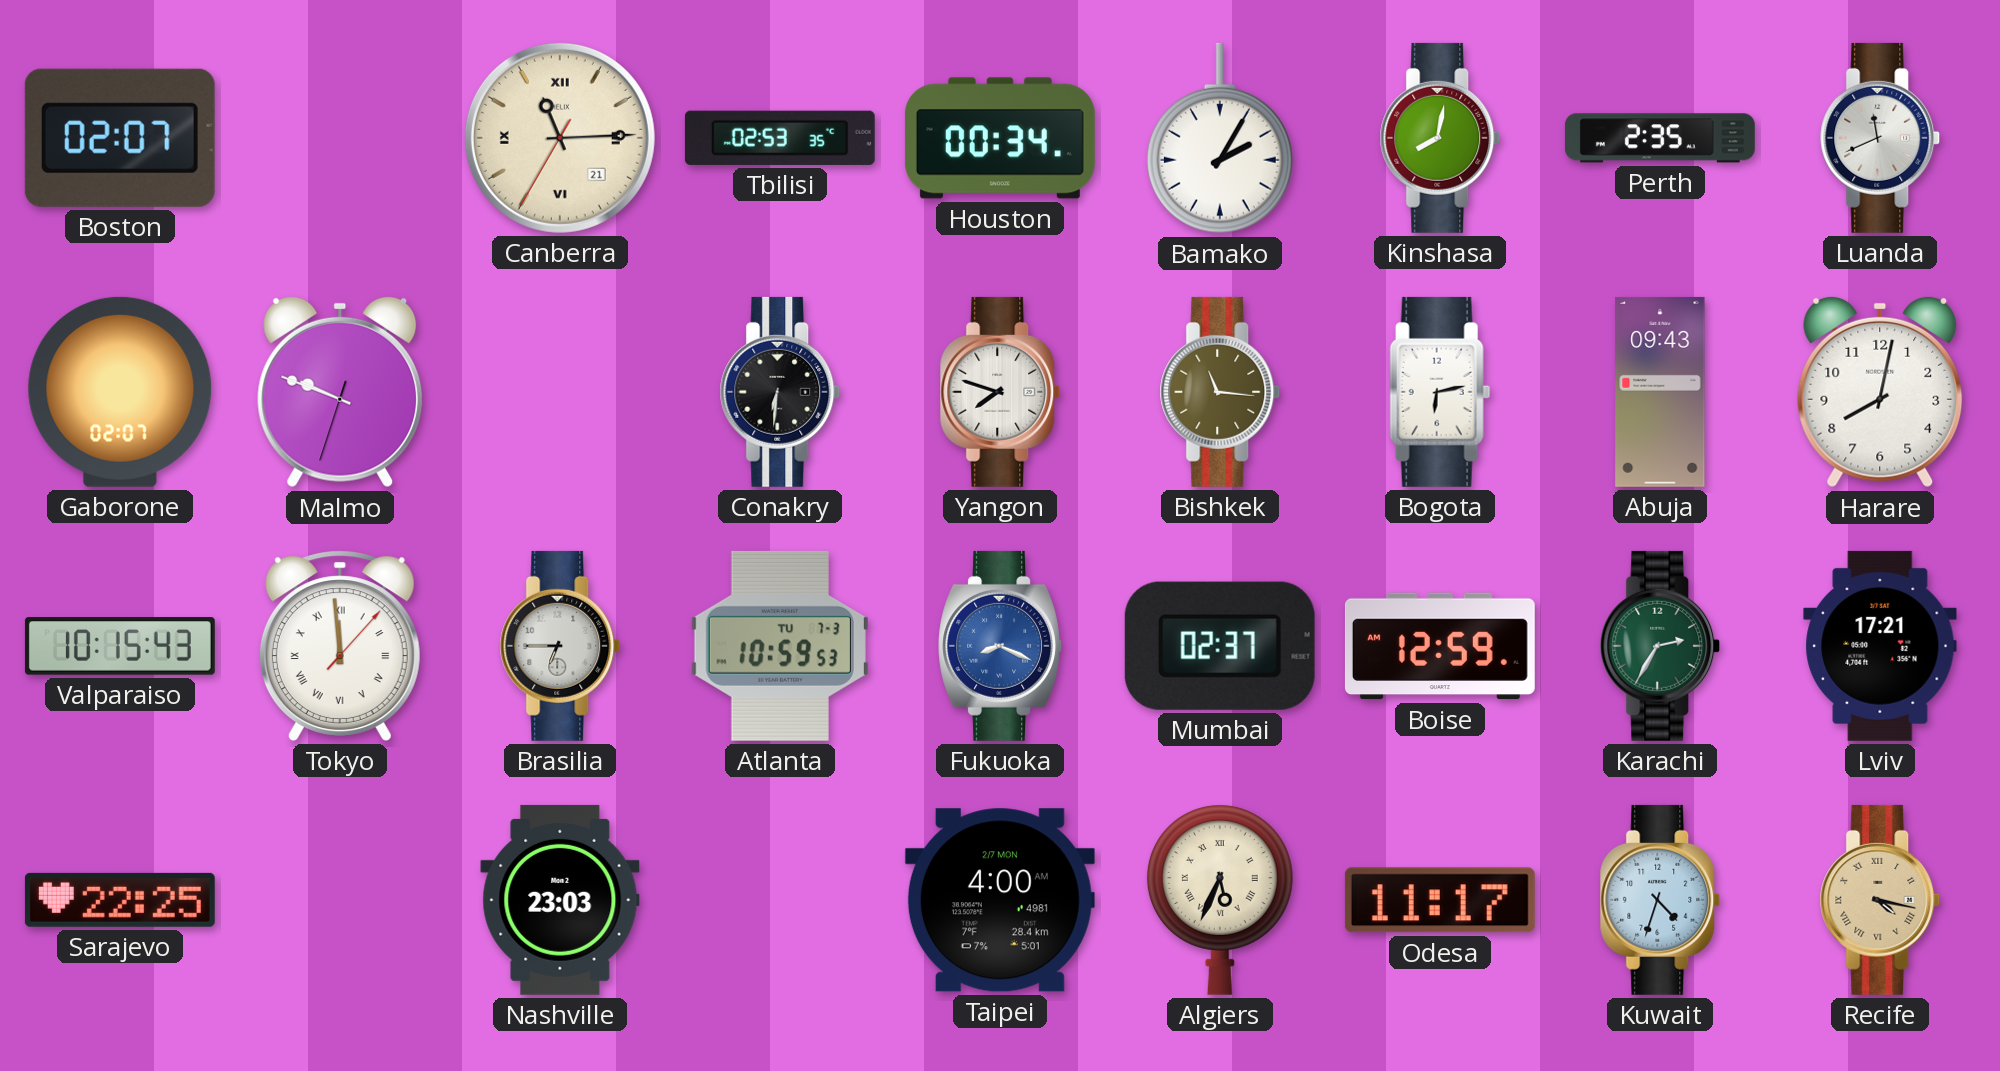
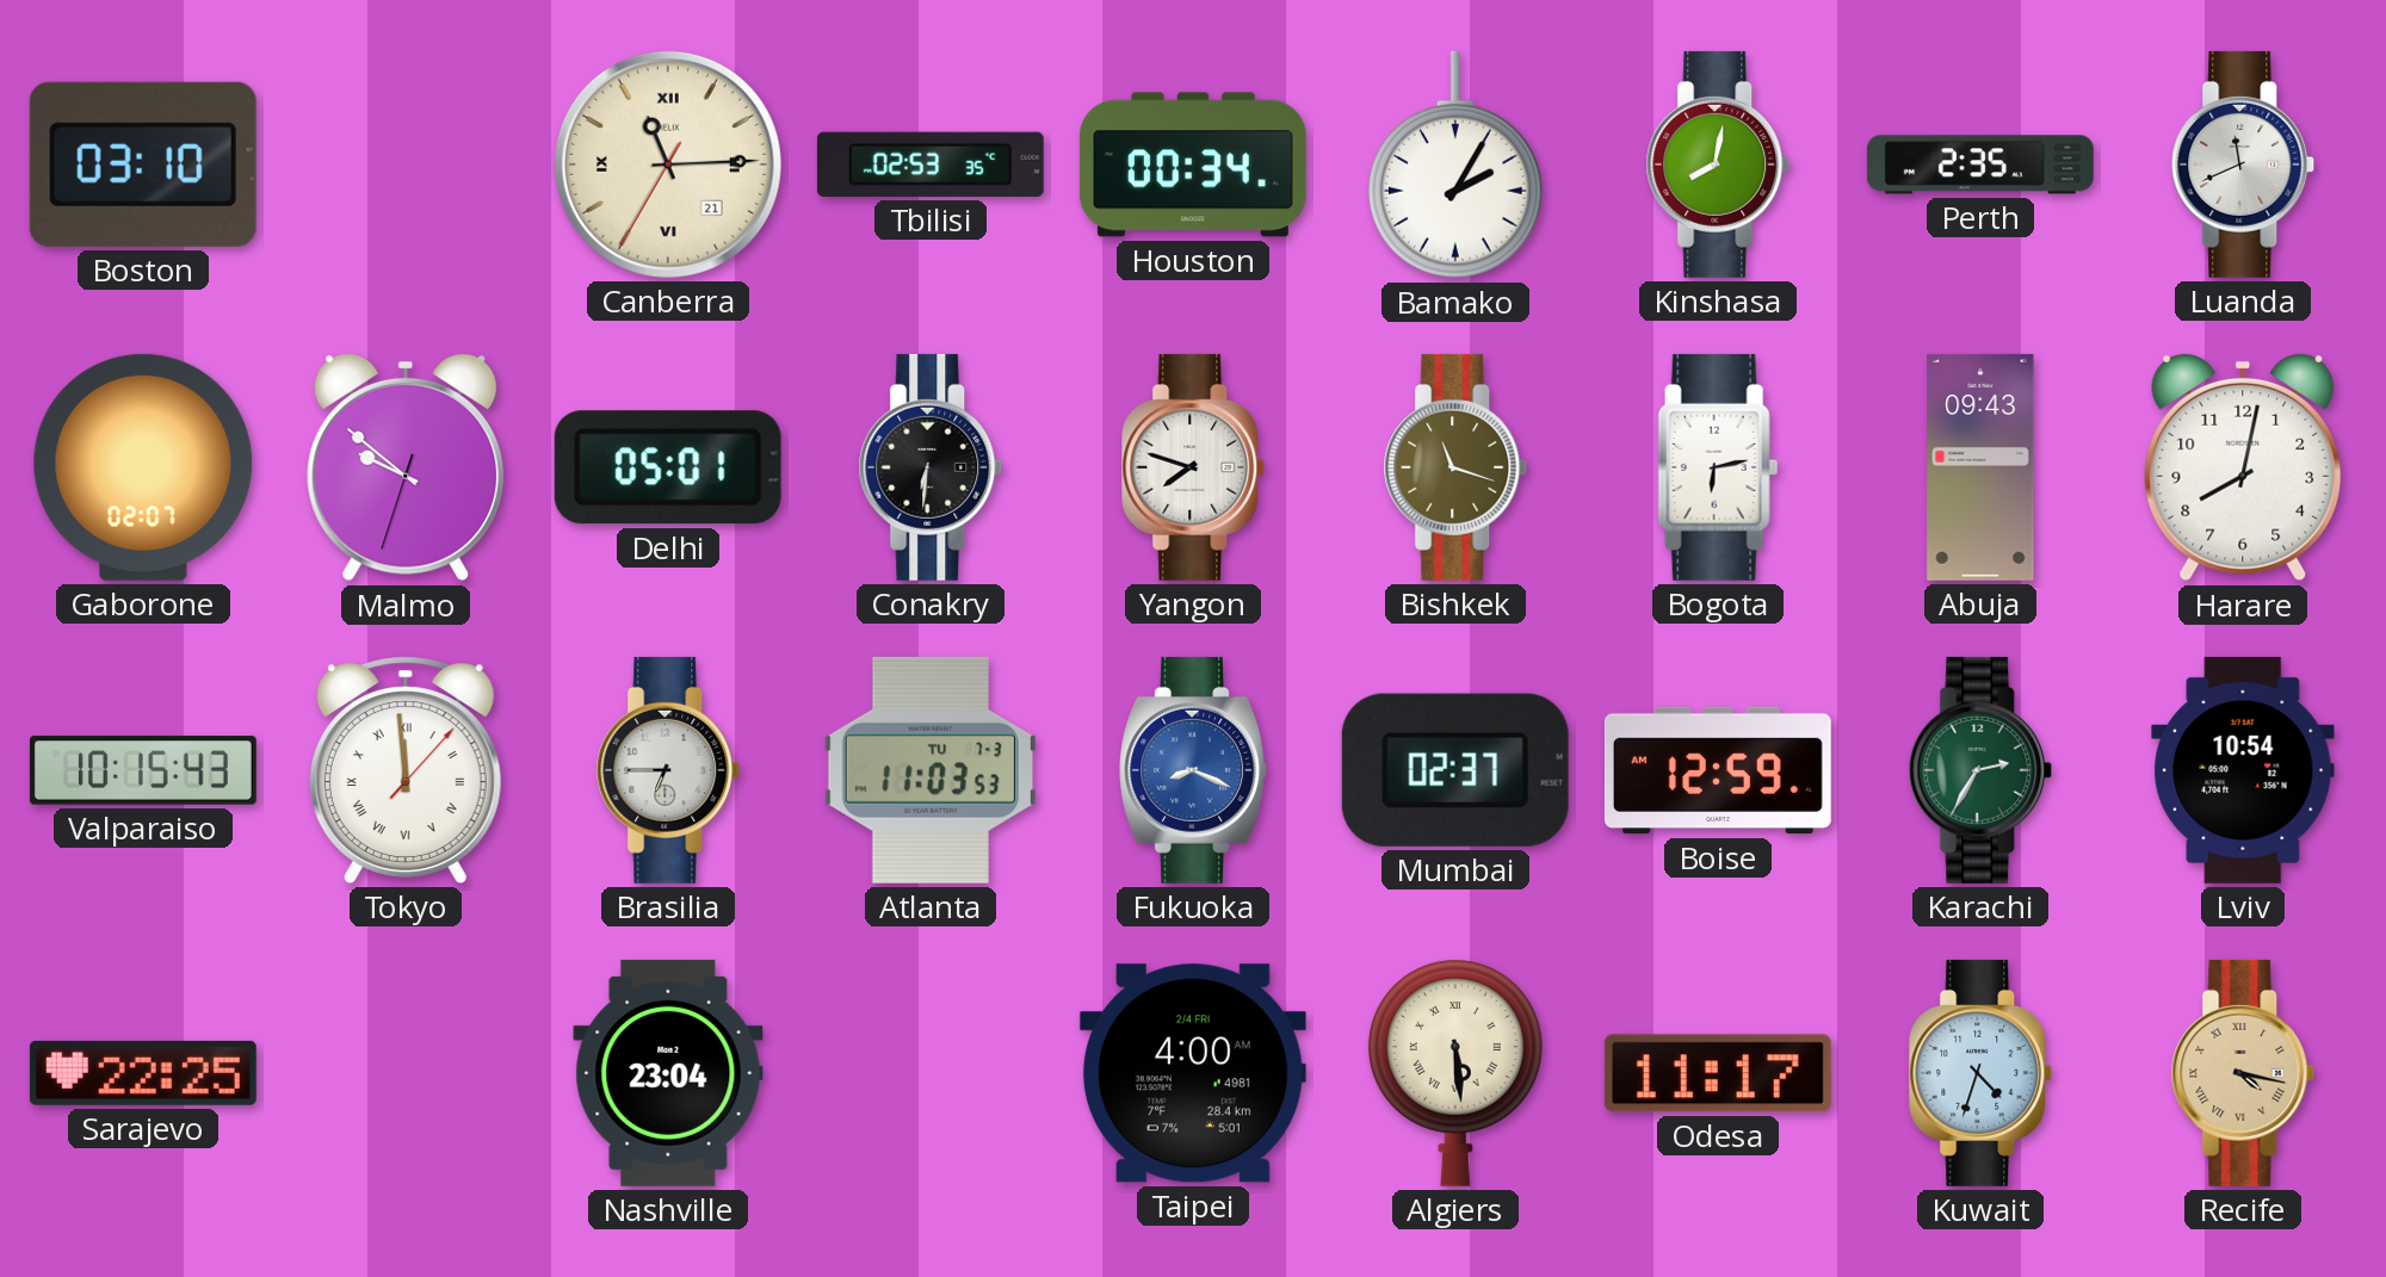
Boston: 02:07 -> 03:10
Malmo: 9:48 -> 9:51
Delhi: none -> 05:01
Bishkek: 11:16 -> 11:18
Atlanta: 10:59 -> 11:03
Lviv: 17:21 -> 10:54
Nashville: 23:03 -> 23:04
Taipei date: 2/7 MON -> 2/4 FRI
Algiers: 5:34 -> 5:29
